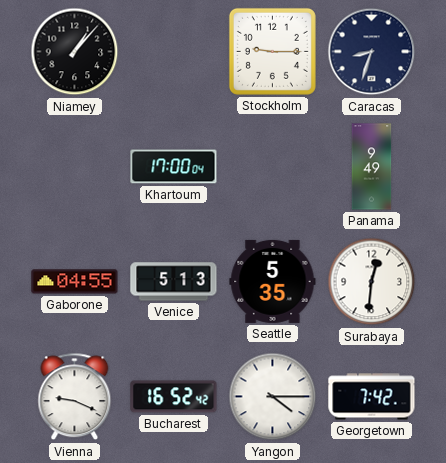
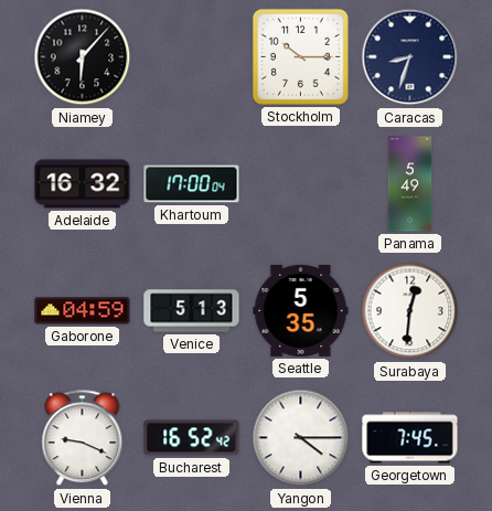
Niamey: 1:07 -> 6:07
Stockholm: 9:15 -> 10:15
Adelaide: none -> 16:32
Panama: 9:49 -> 5:49
Gaborone: 04:55 -> 04:59
Georgetown: 7:42 -> 7:45
